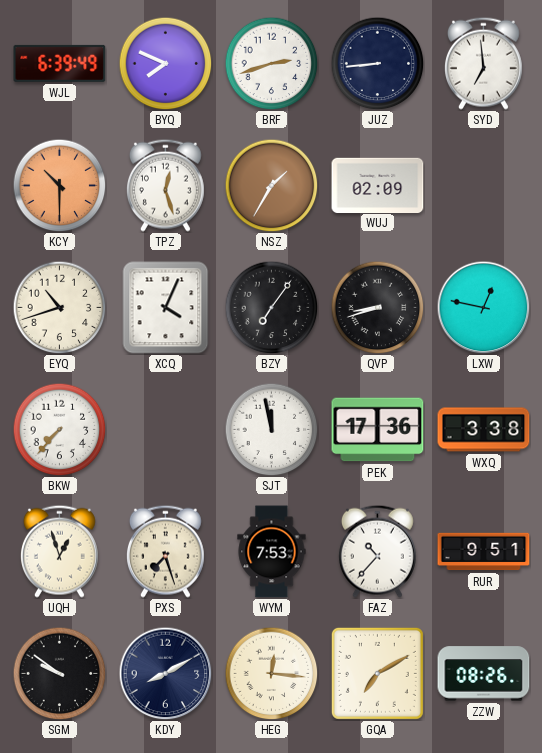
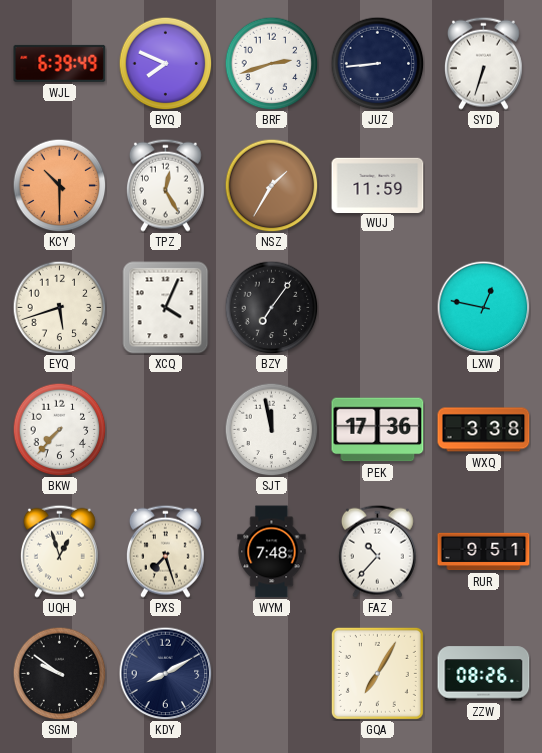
SYD: 6:59 -> 6:33
TPZ: 12:27 -> 12:25
WUJ: 02:09 -> 11:59
EYQ: 10:42 -> 5:42
QVP: 8:42 -> none
WYM: 7:53 -> 7:48
HEG: 12:16 -> none
GQA: 7:10 -> 7:05
